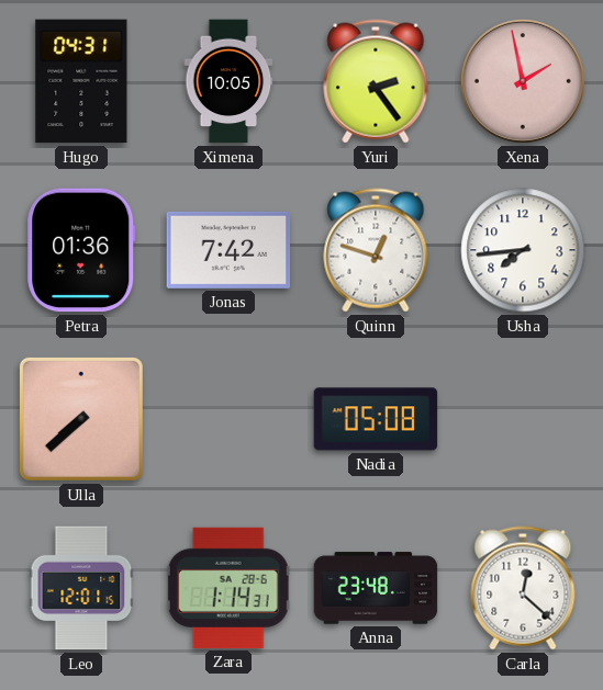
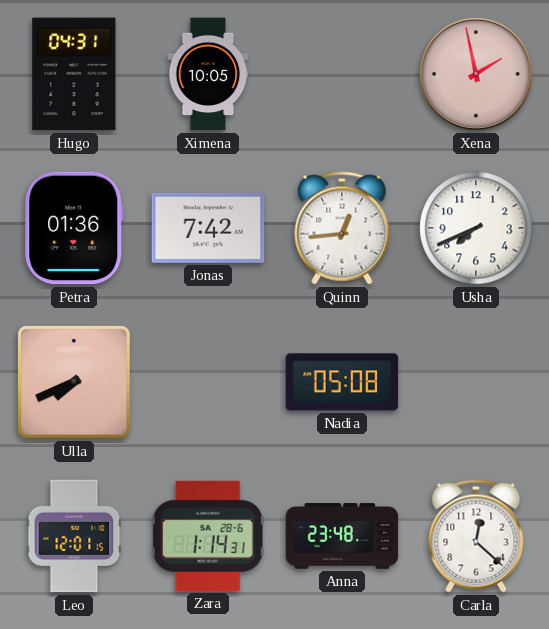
Yuri: 2:24 -> none
Quinn: 12:48 -> 12:44
Usha: 7:44 -> 7:41
Ulla: 7:38 -> 7:41
